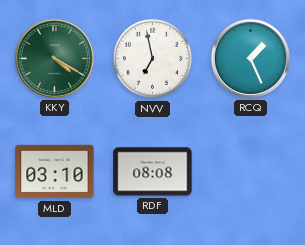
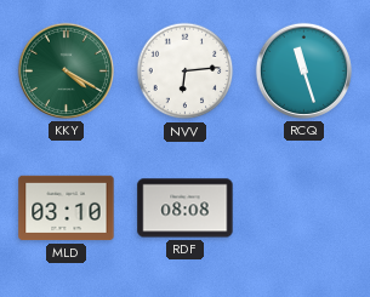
NVV: 6:58 -> 6:14
RCQ: 1:26 -> 11:27
